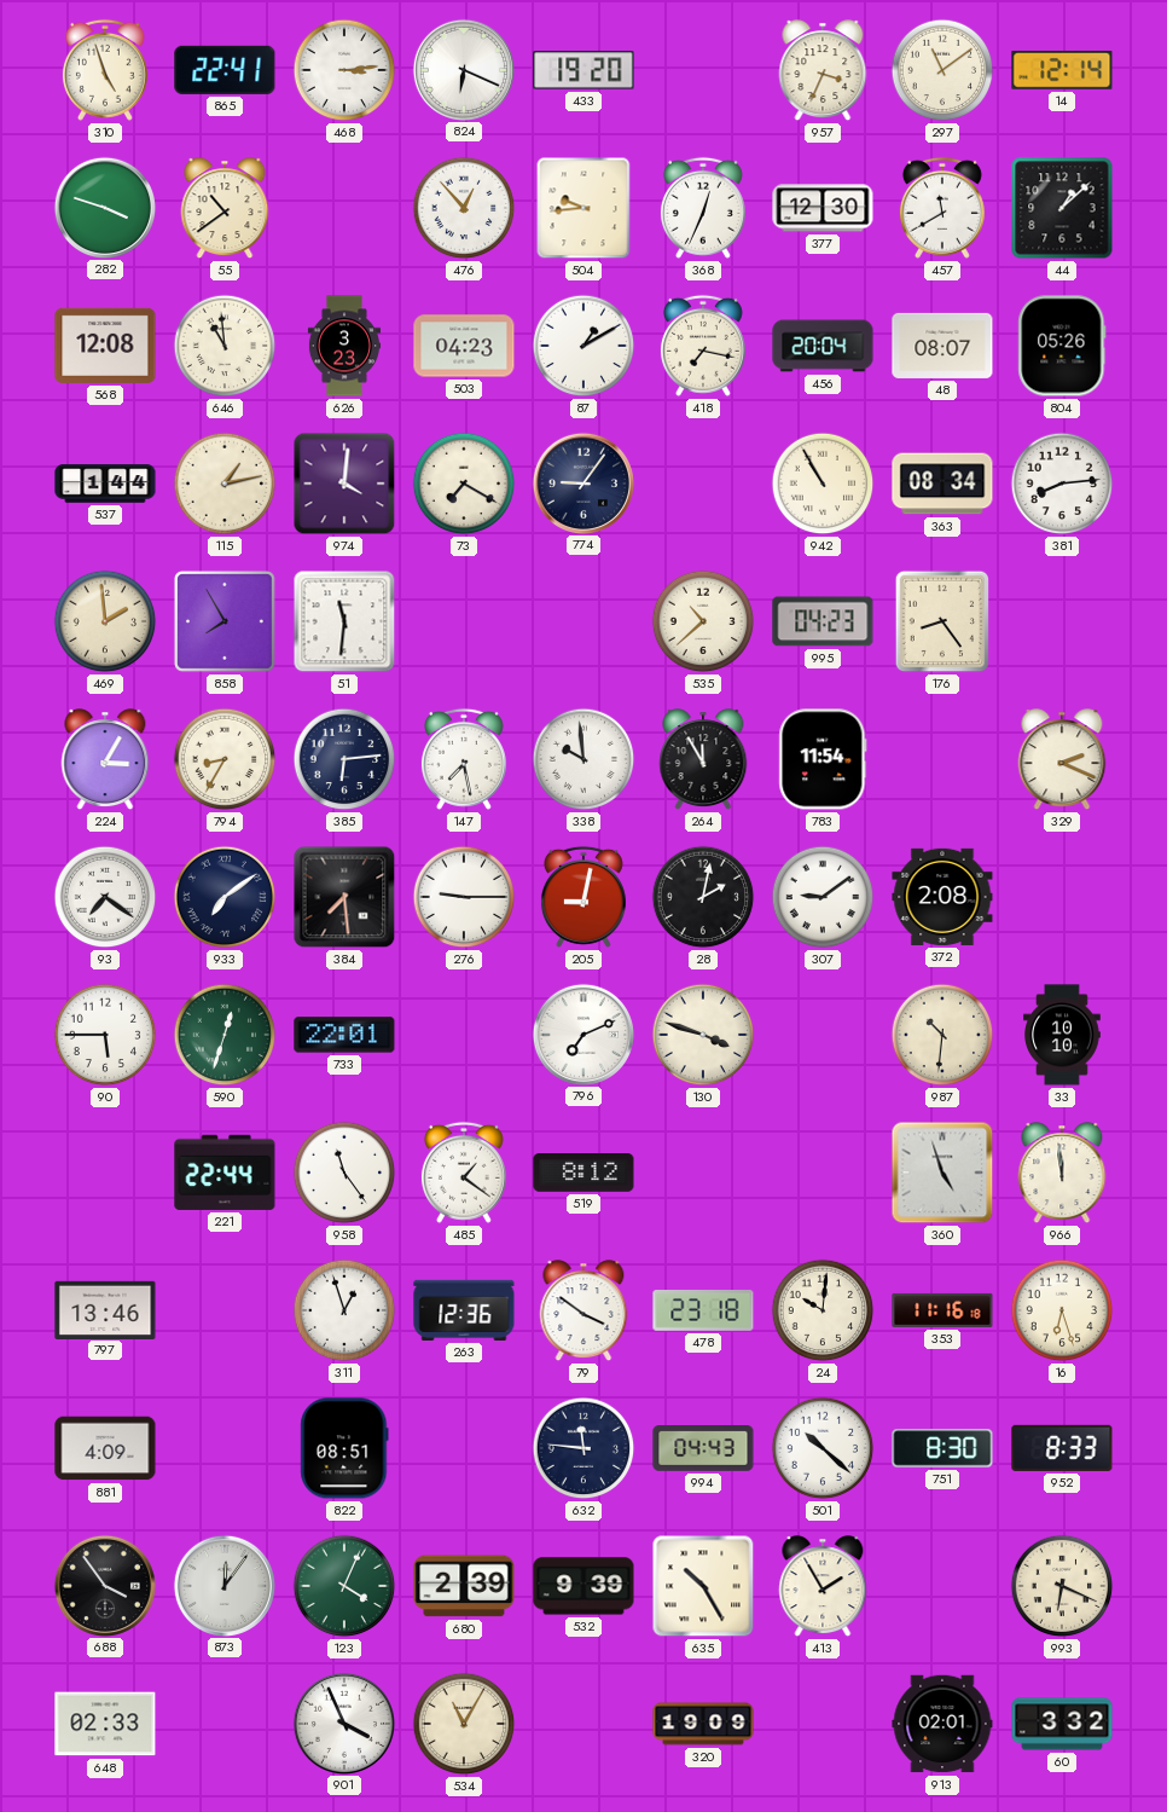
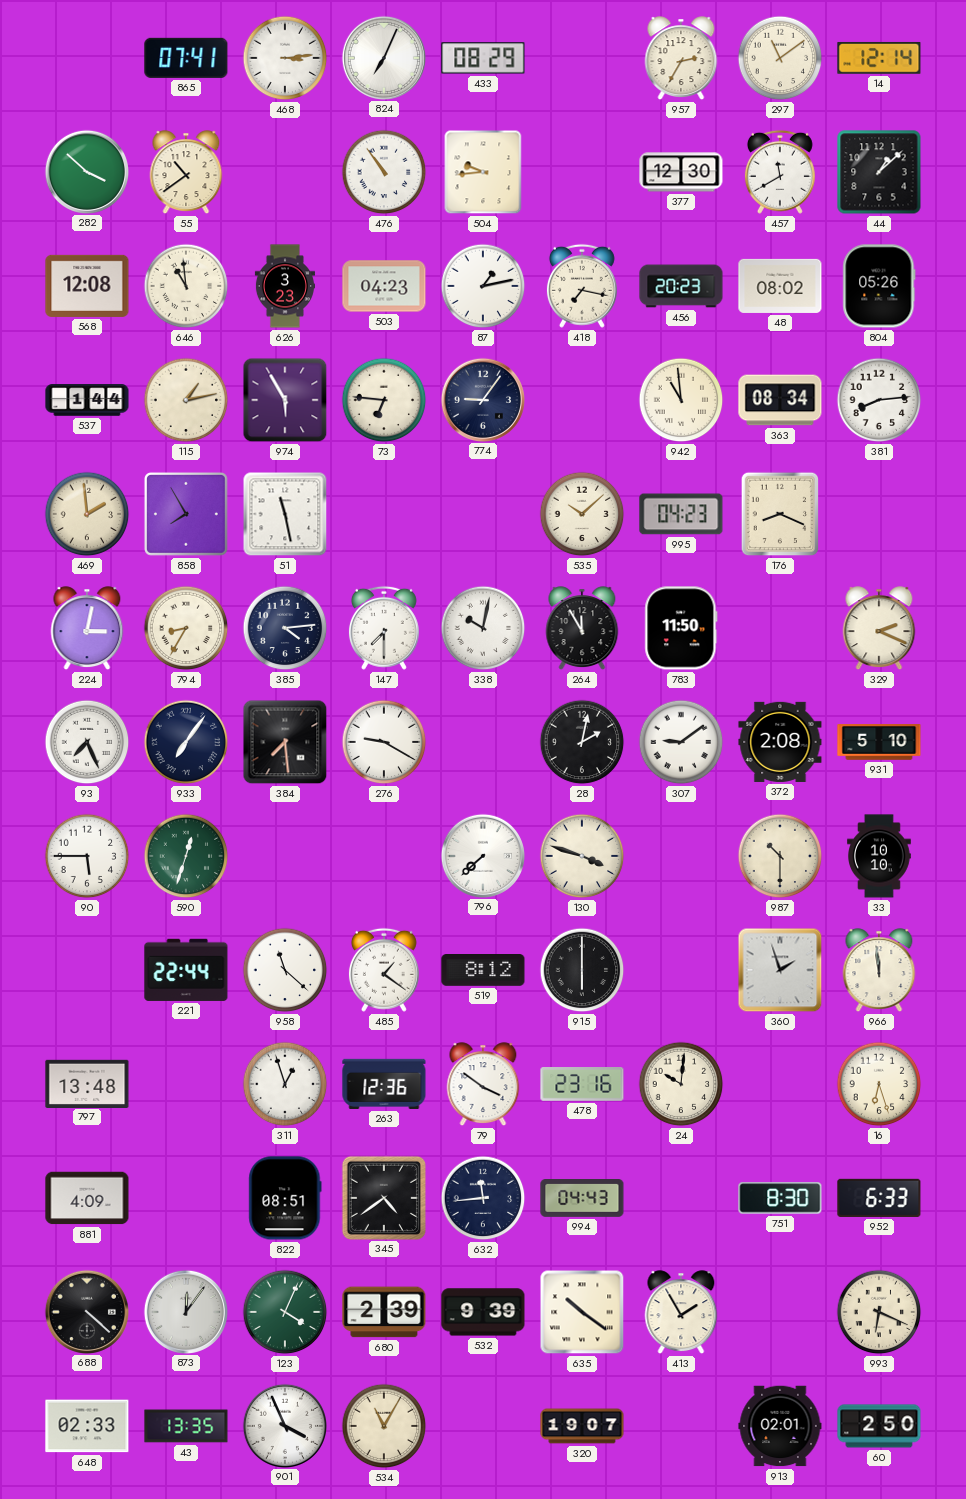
310: 4:57 -> none
865: 22:41 -> 07:41
824: 6:19 -> 7:04
433: 19:20 -> 08:29
957: 3:34 -> 2:35
282: 3:48 -> 3:52
476: 12:53 -> 10:54
368: 12:34 -> none
87: 1:10 -> 1:13
456: 20:04 -> 20:23
48: 08:07 -> 08:02
974: 4:01 -> 5:55
73: 7:20 -> 6:46
942: 10:55 -> 10:59
51: 11:31 -> 11:28
535: 10:38 -> 10:08
176: 8:24 -> 8:19
224: 3:05 -> 3:02
385: 6:14 -> 4:14
147: 7:28 -> 7:30
338: 9:59 -> 10:02
783: 11:54 -> 11:50
93: 7:21 -> 7:26
933: 7:09 -> 7:06
276: 9:15 -> 9:20
205: 9:02 -> none
931: none -> 5:10
733: 22:01 -> none
796: 7:11 -> 7:38
987: 10:31 -> 10:30
958: 11:24 -> 11:22
915: none -> 6:00
360: 4:57 -> 1:57
797: 13:46 -> 13:48
478: 23:18 -> 23:16
353: 11:16 -> none
345: none -> 4:39
632: 11:46 -> 11:44
501: 10:22 -> none
952: 8:33 -> 6:33
688: 3:54 -> 4:22
635: 10:25 -> 10:21
43: none -> 13:35
320: 19:09 -> 19:07
60: 3:32 -> 2:50
